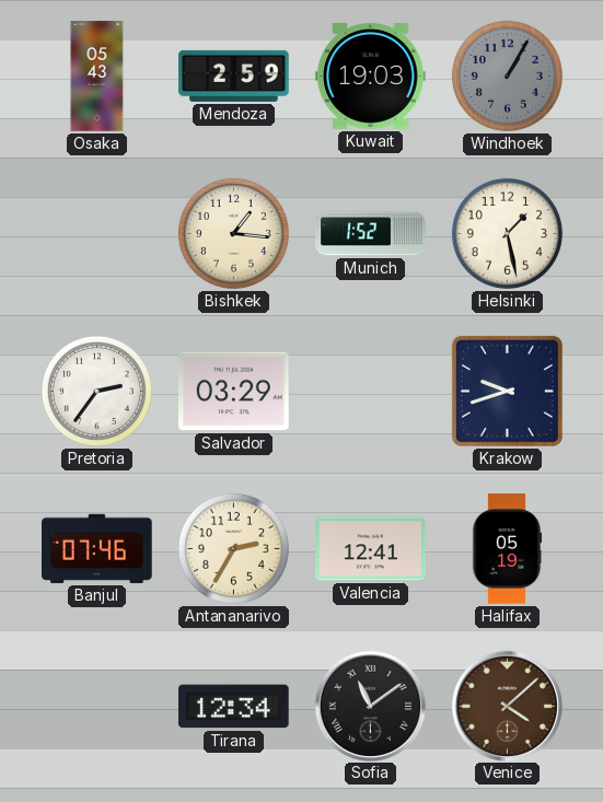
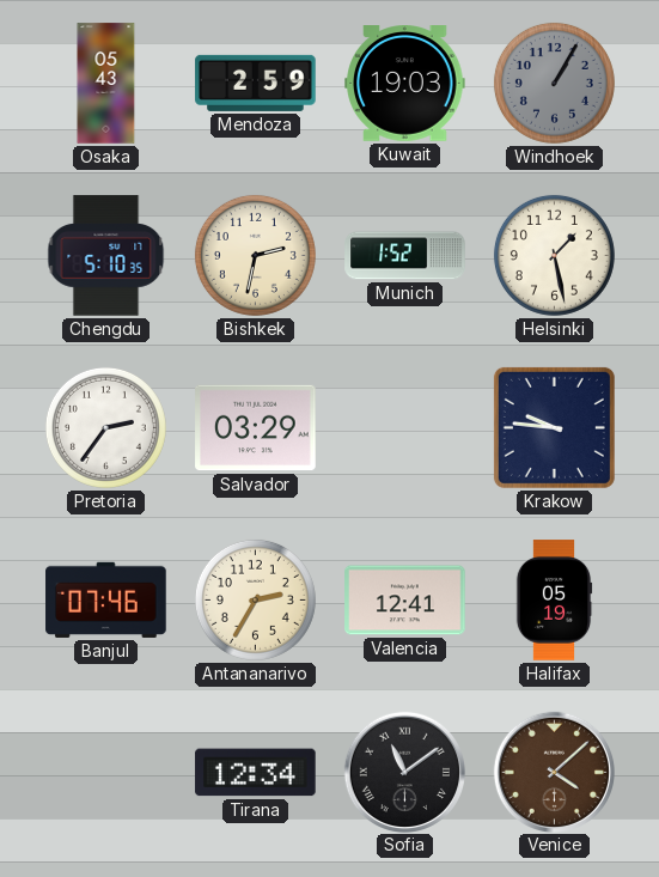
Chengdu: none -> 5:10
Bishkek: 1:16 -> 2:32
Krakow: 9:42 -> 9:46
